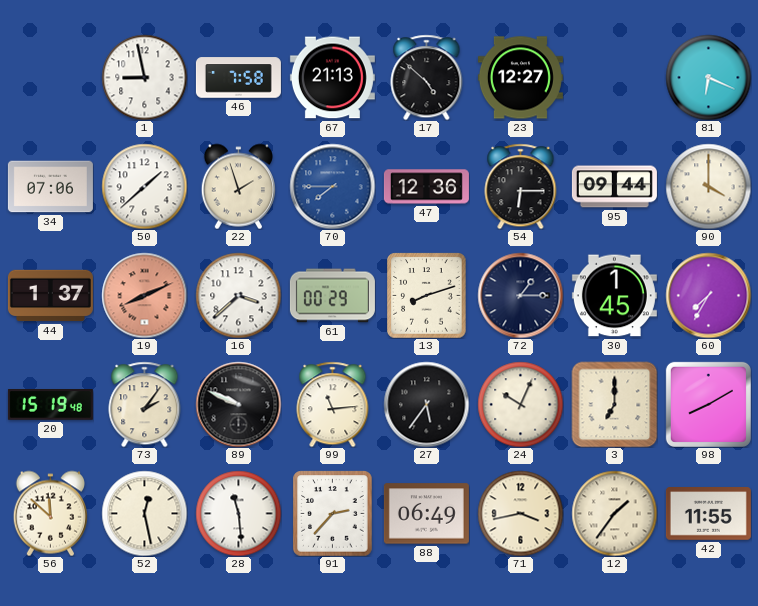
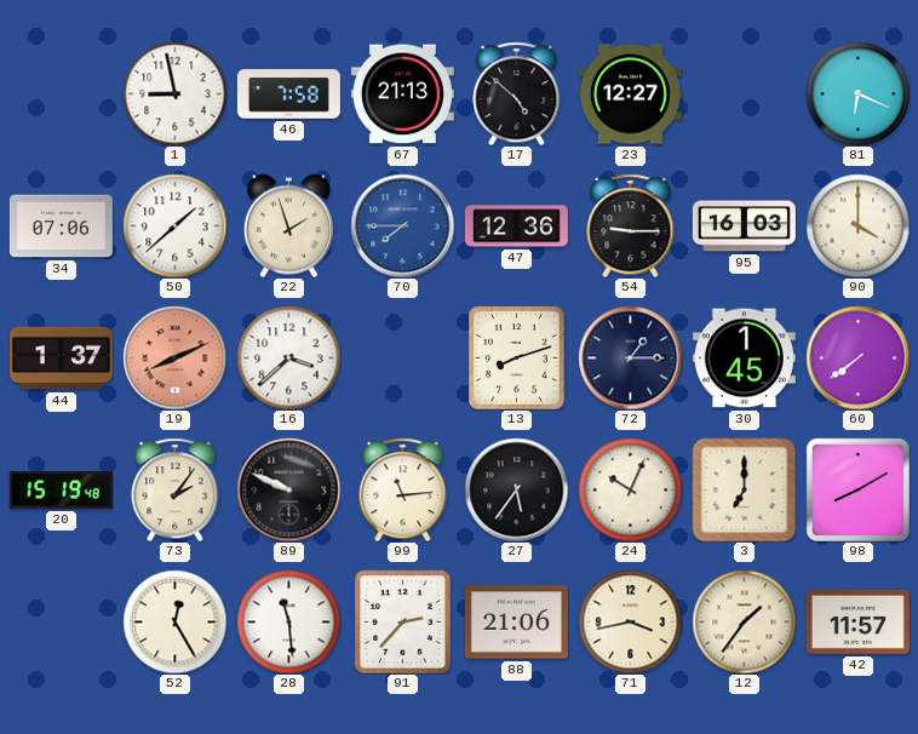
54: 6:15 -> 9:15
95: 09:44 -> 16:03
61: 00:29 -> none
60: 7:35 -> 7:39
56: 11:52 -> none
52: 12:28 -> 12:25
88: 06:49 -> 21:06
42: 11:55 -> 11:57
